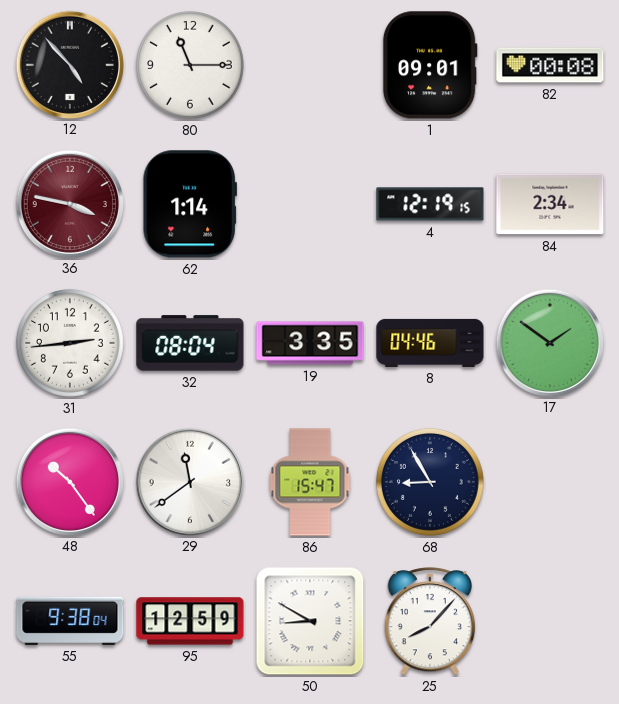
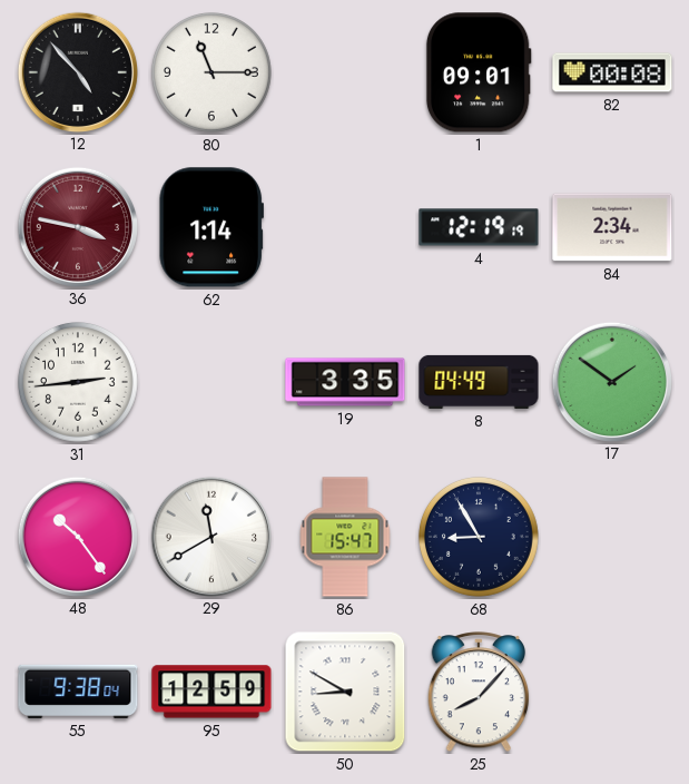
4: 12:19:15 -> 12:19:19
32: 08:04 -> none
8: 04:46 -> 04:49
29: 11:39 -> 11:40
